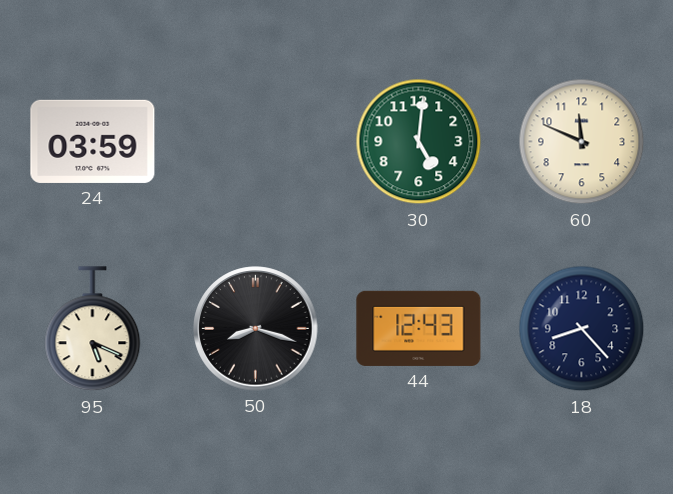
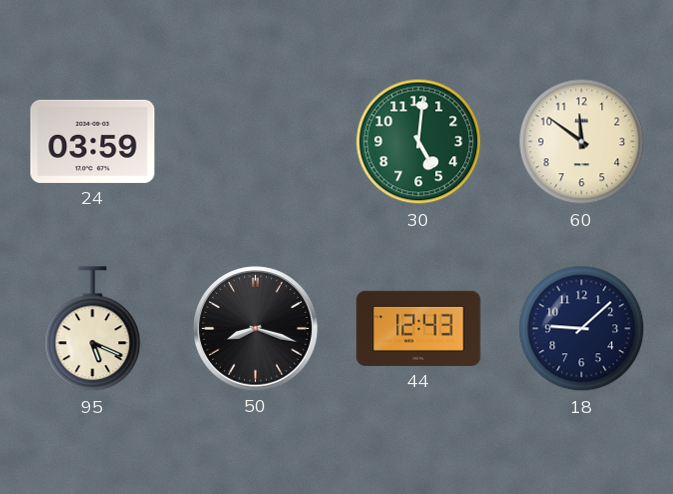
60: 11:49 -> 11:51
18: 8:23 -> 9:08
